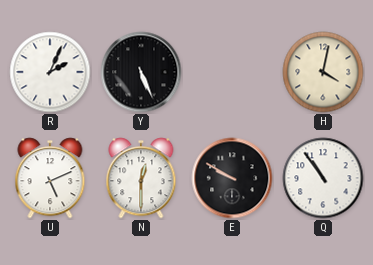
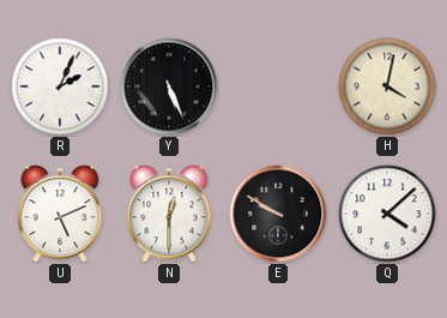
Q: 10:54 -> 4:08
